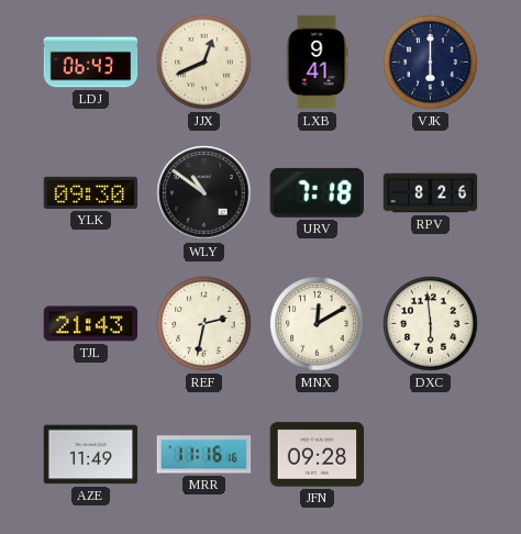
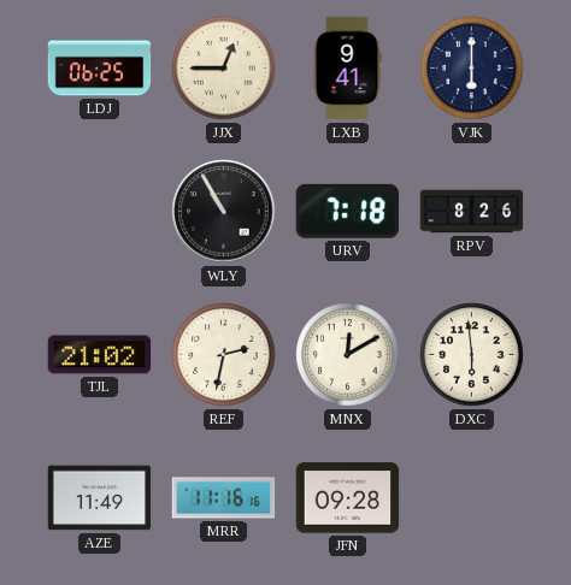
LDJ: 06:43 -> 06:25
JJX: 12:41 -> 12:45
YLK: 09:30 -> none
WLY: 10:51 -> 10:55
TJL: 21:43 -> 21:02
